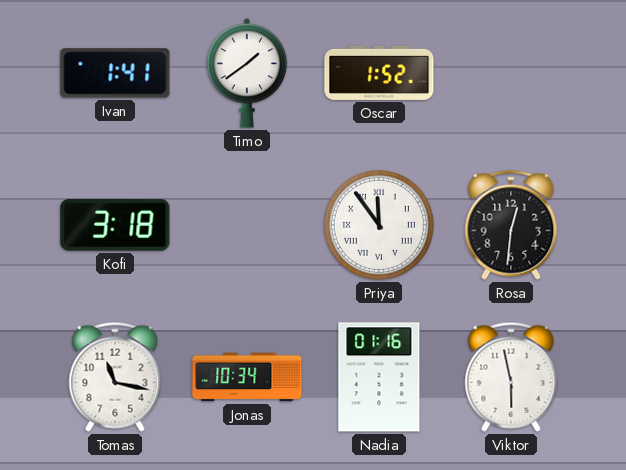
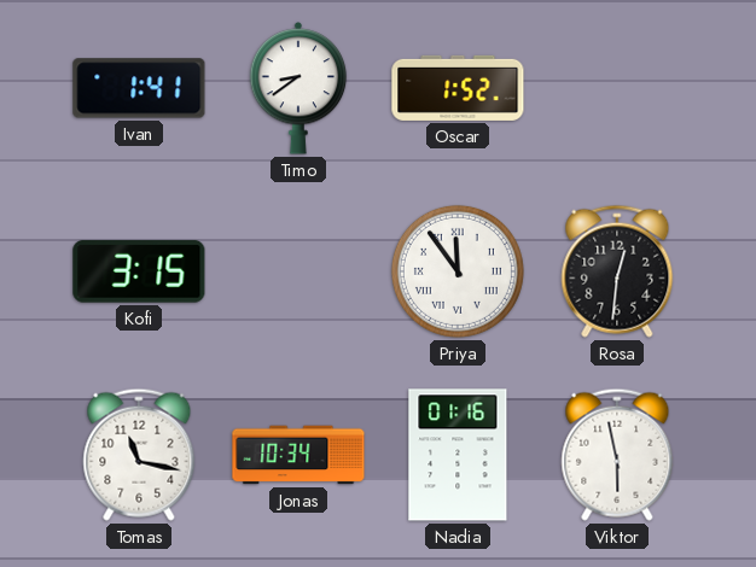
Timo: 1:39 -> 8:39
Kofi: 3:18 -> 3:15
